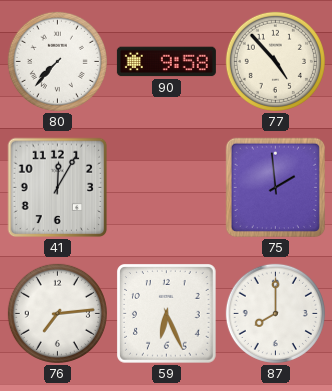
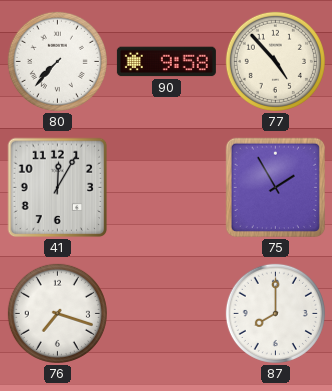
75: 1:59 -> 1:55
76: 7:14 -> 7:18
59: 6:26 -> none
